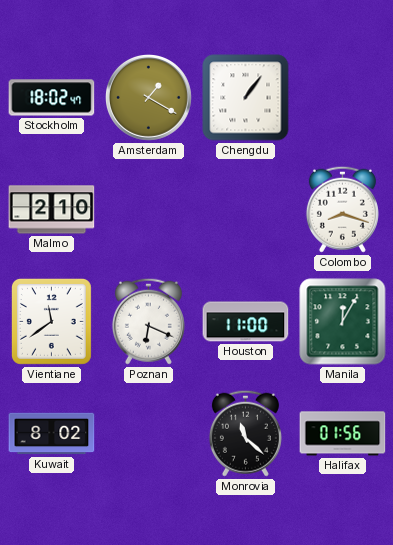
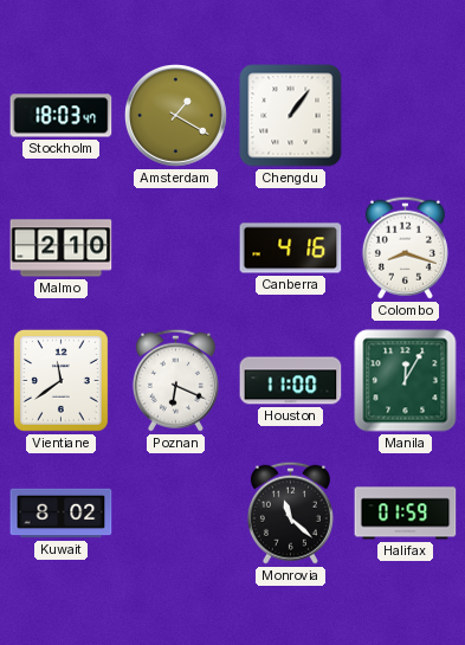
Stockholm: 18:02 -> 18:03
Canberra: none -> 4:16
Halifax: 01:56 -> 01:59
